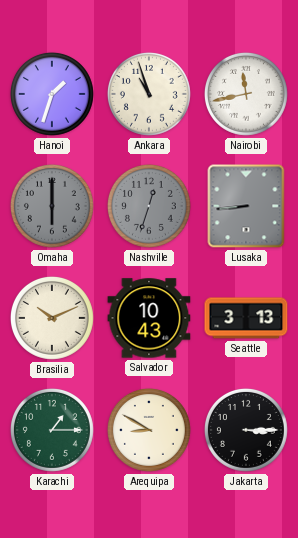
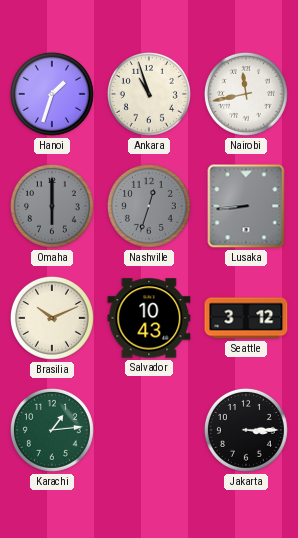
Seattle: 3:13 -> 3:12
Karachi: 1:15 -> 1:14
Arequipa: 8:50 -> none
